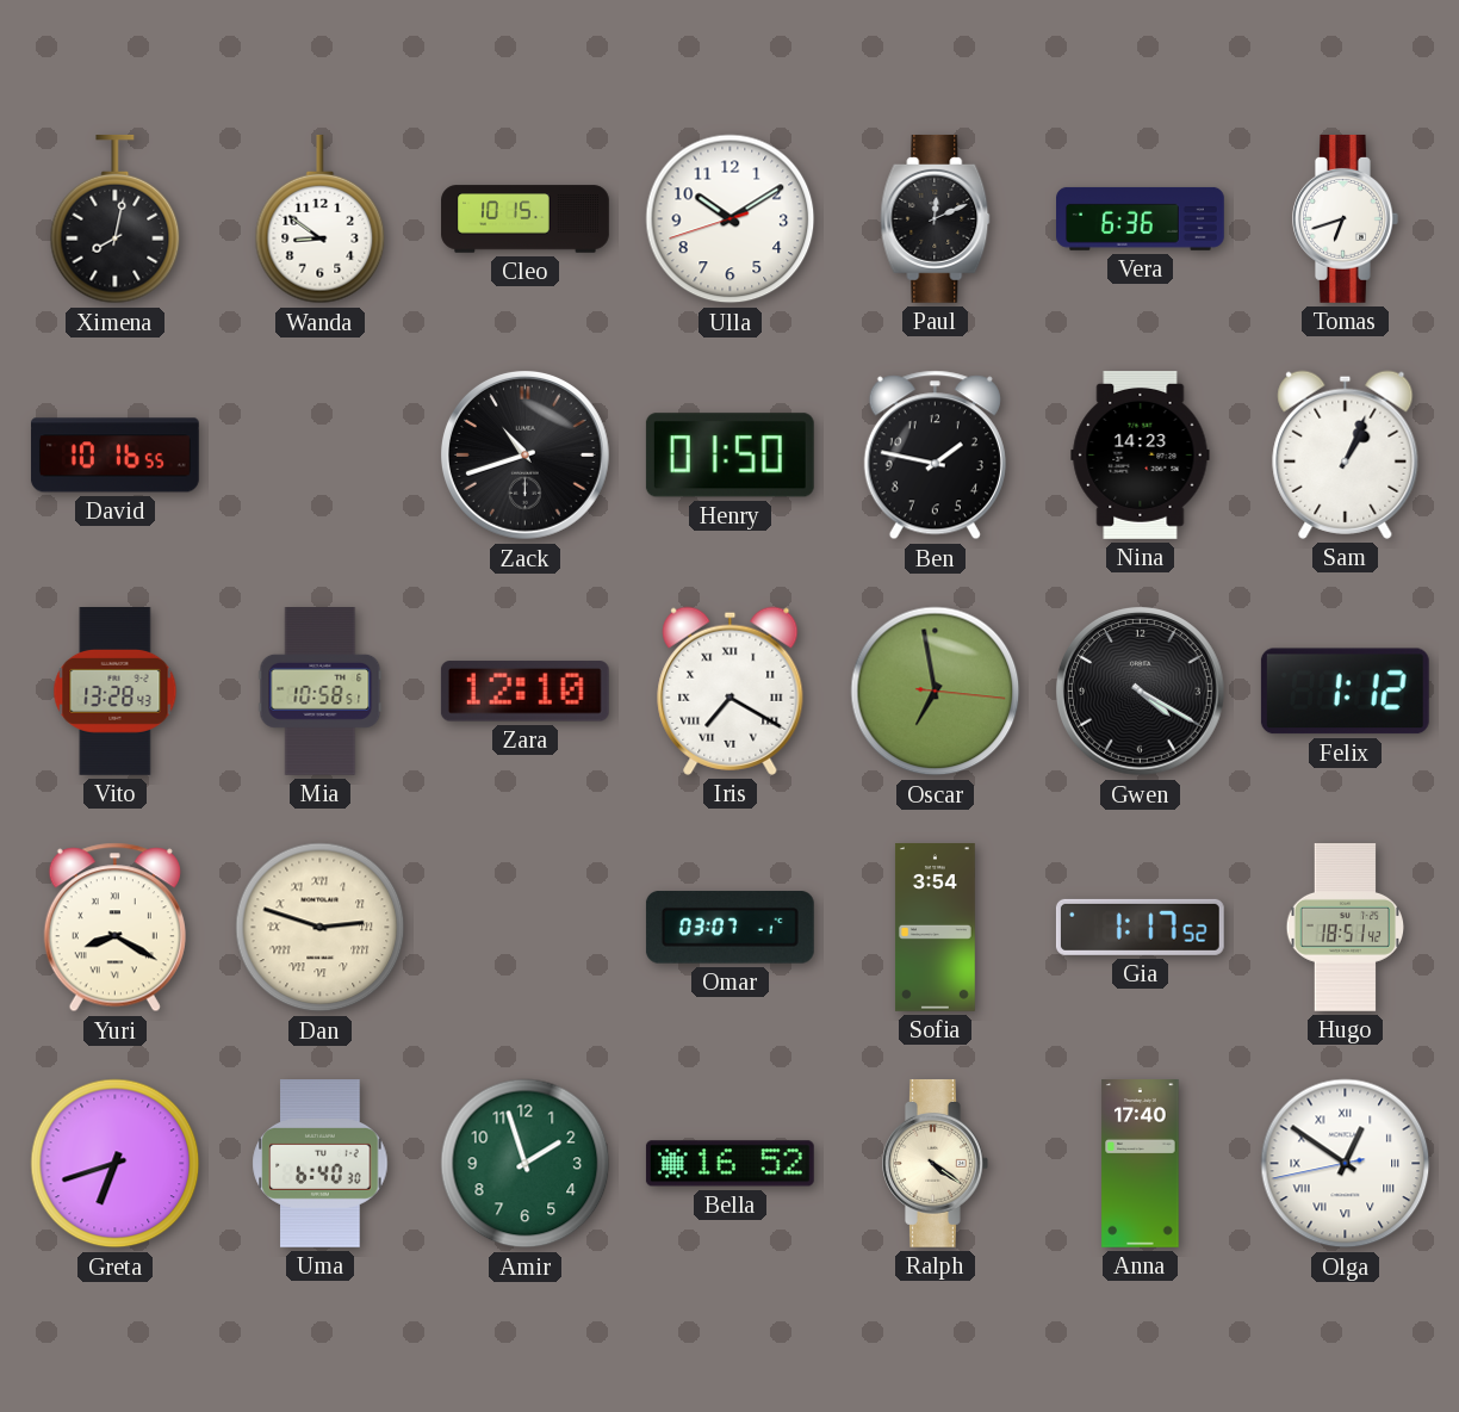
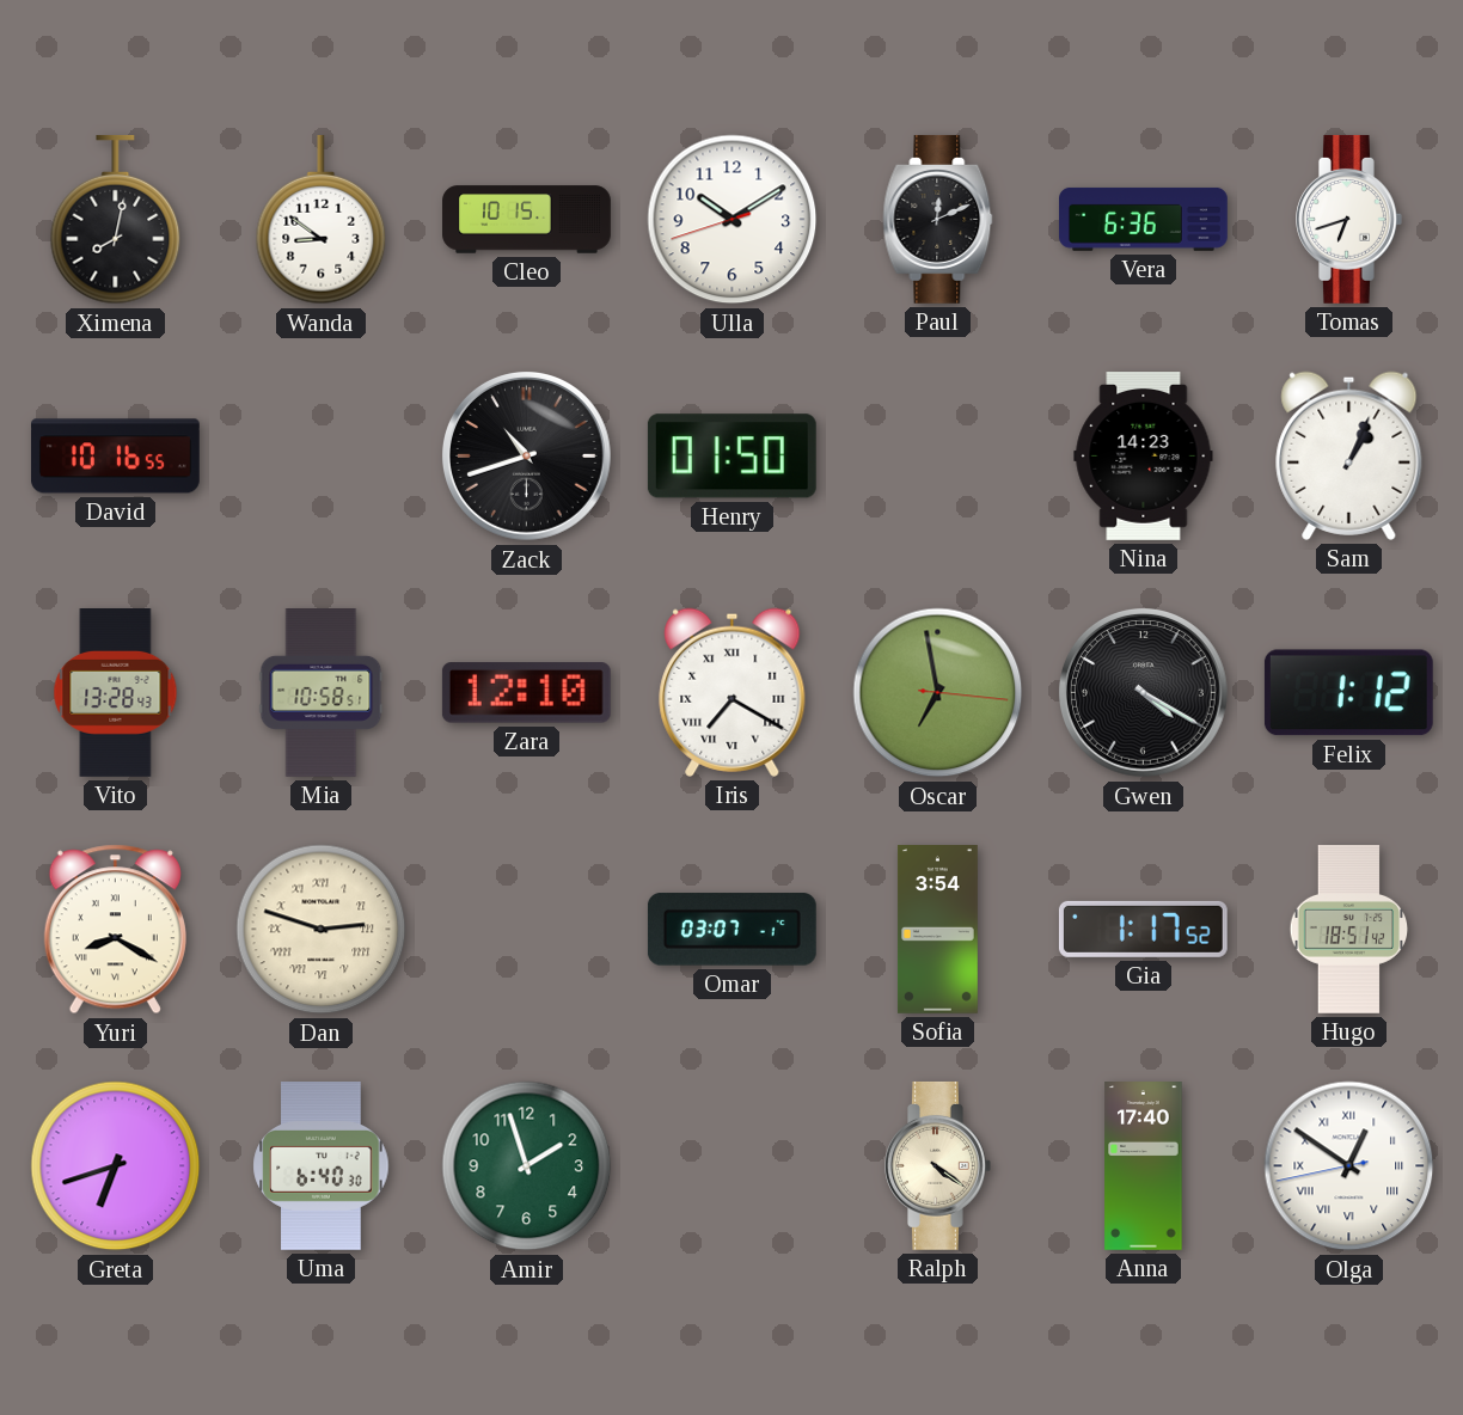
Ben: 1:47 -> none
Bella: 16:52 -> none
